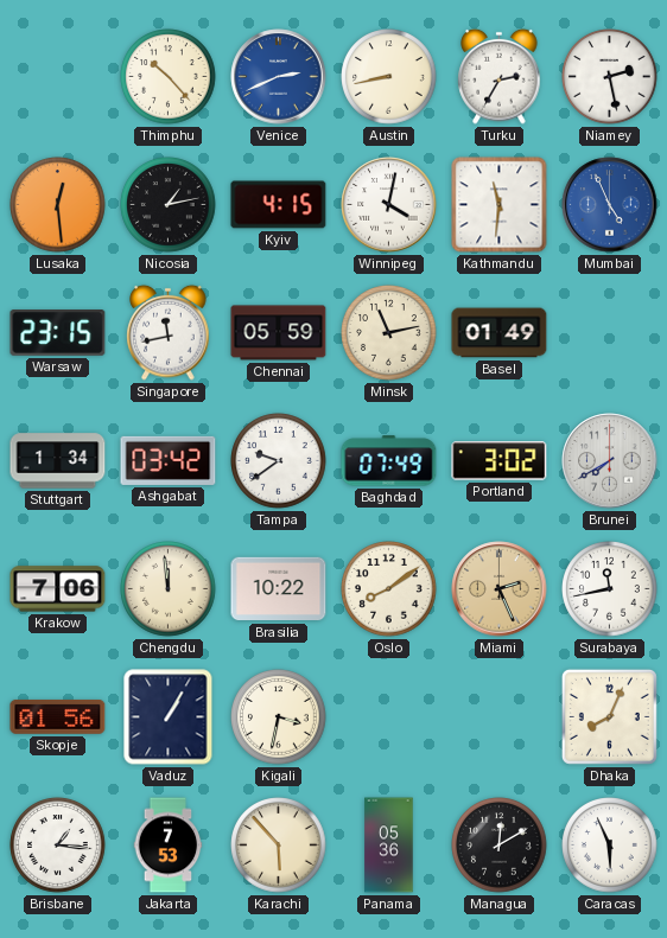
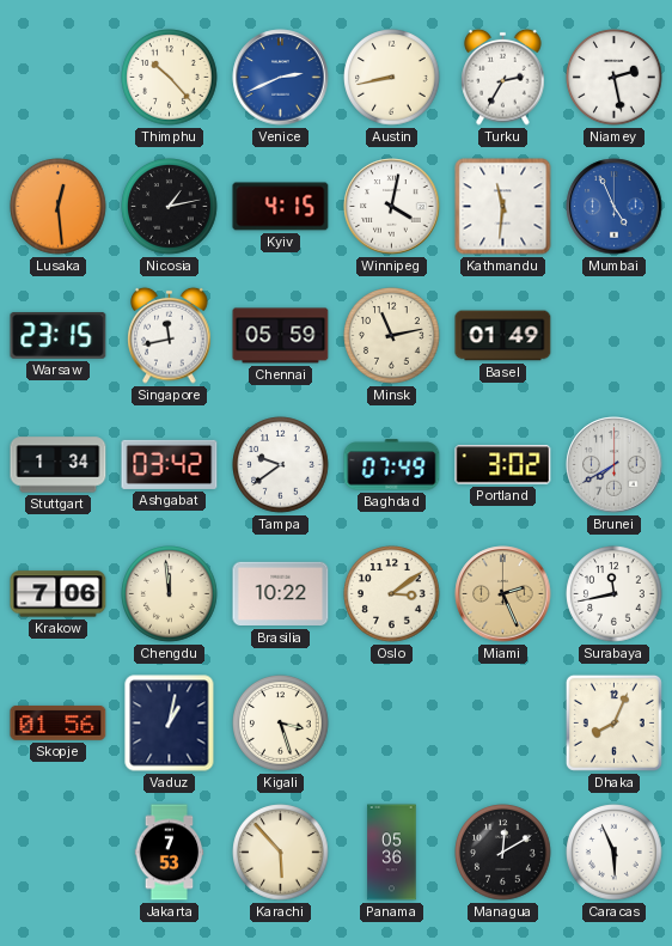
Oslo: 8:09 -> 3:09
Vaduz: 1:05 -> 1:02
Kigali: 3:32 -> 3:27
Brisbane: 1:16 -> none
